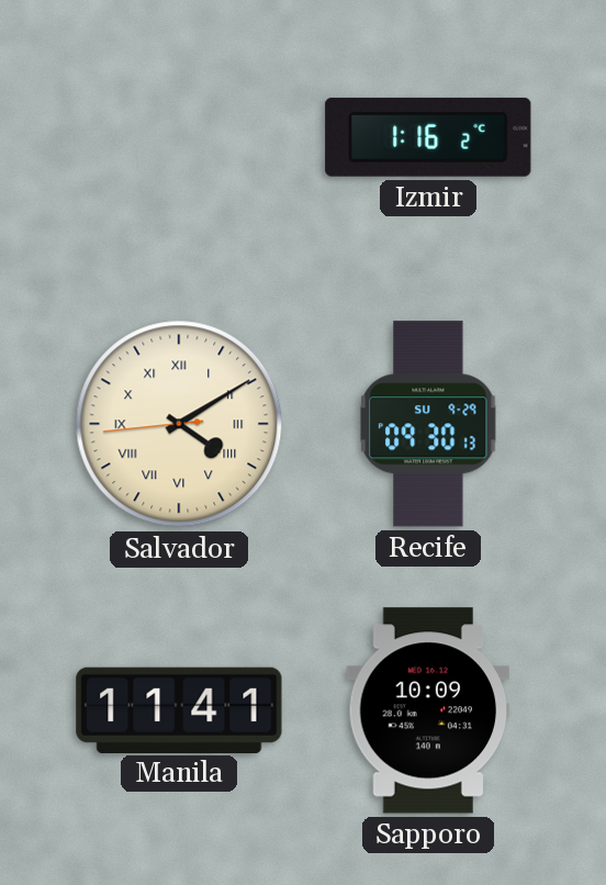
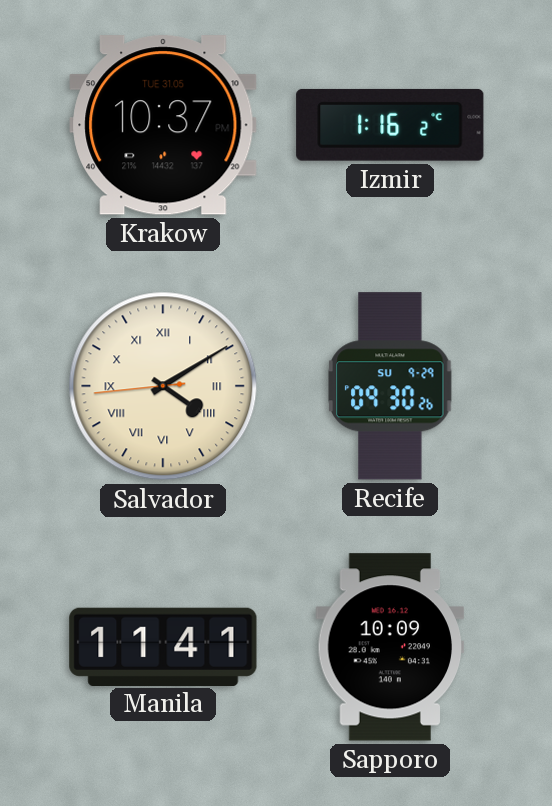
Krakow: none -> 10:37
Recife: 09:30:13 -> 09:30:26
